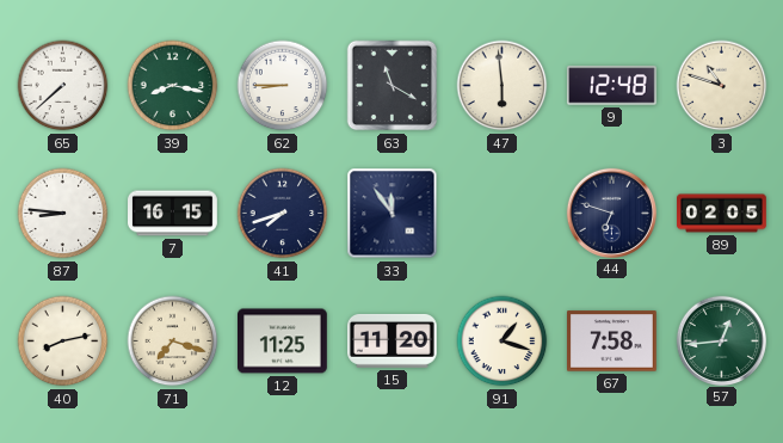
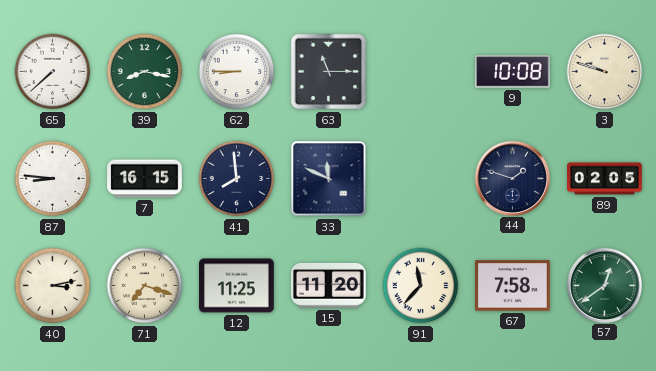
63: 11:20 -> 11:15
47: 5:59 -> none
9: 12:48 -> 10:08
3: 10:48 -> 9:48
41: 7:42 -> 7:59
33: 11:54 -> 11:49
44: 6:48 -> 1:48
40: 8:13 -> 3:13
91: 1:18 -> 11:37
57: 12:44 -> 12:39
